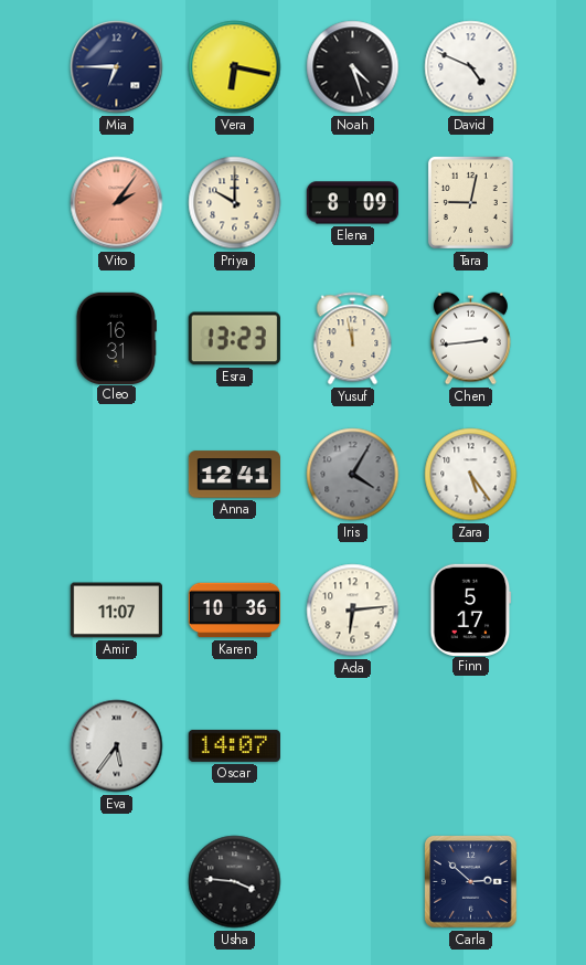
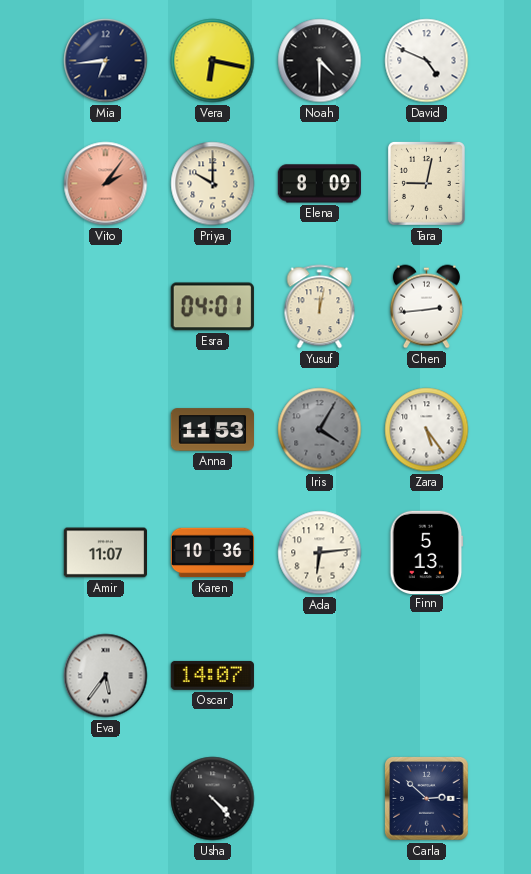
Mia: 6:45 -> 6:44
Noah: 4:27 -> 4:30
Cleo: 16:31 -> none
Esra: 13:23 -> 04:01
Yusuf: 11:58 -> 12:02
Anna: 12:41 -> 11:53
Finn: 5:17 -> 5:13
Usha: 3:46 -> 4:23
